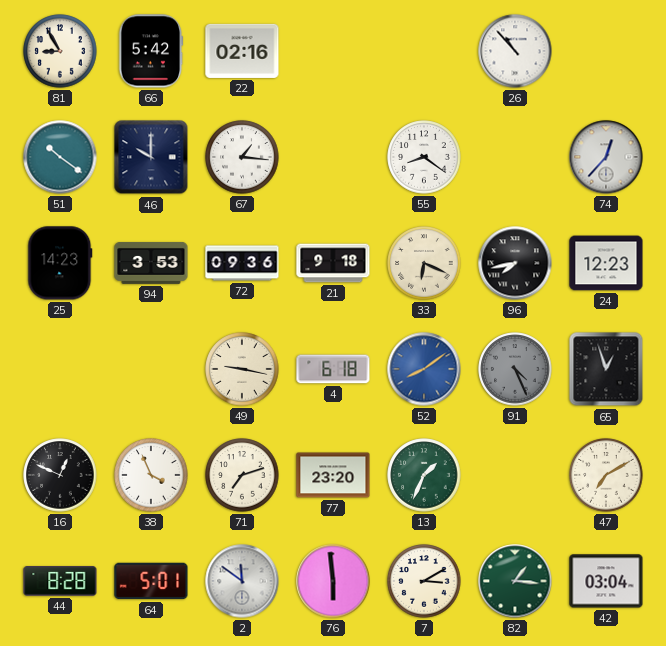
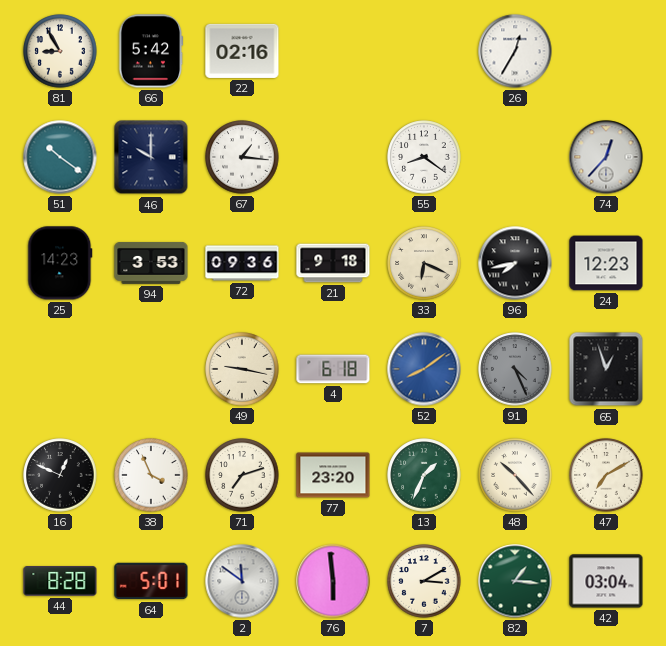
26: 10:53 -> 12:35
48: none -> 10:23
